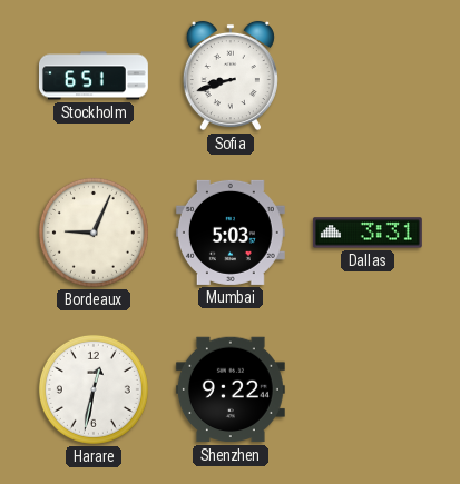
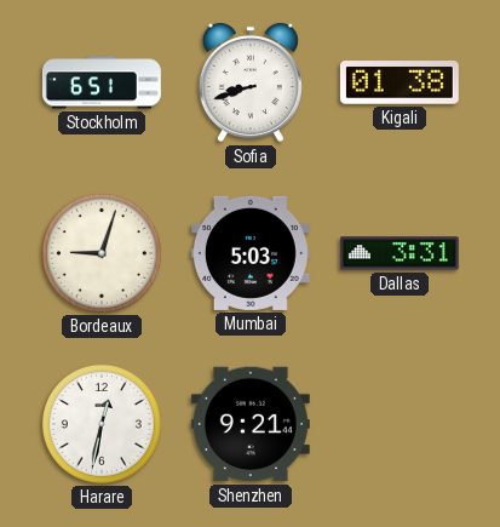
Kigali: none -> 01:38
Bordeaux: 9:04 -> 9:03
Shenzhen: 9:22 -> 9:21
